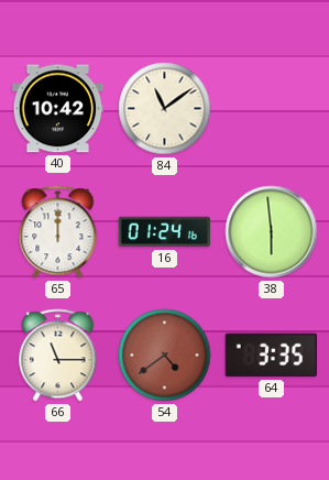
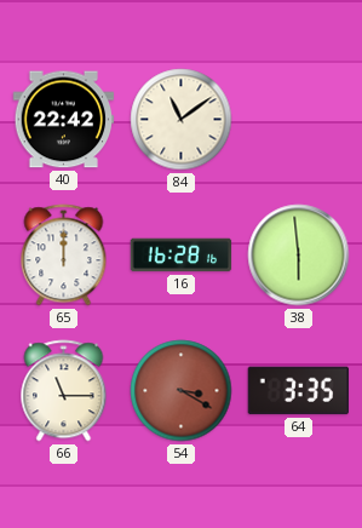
40: 10:42 -> 22:42
16: 01:24 -> 16:28
54: 4:39 -> 3:20
